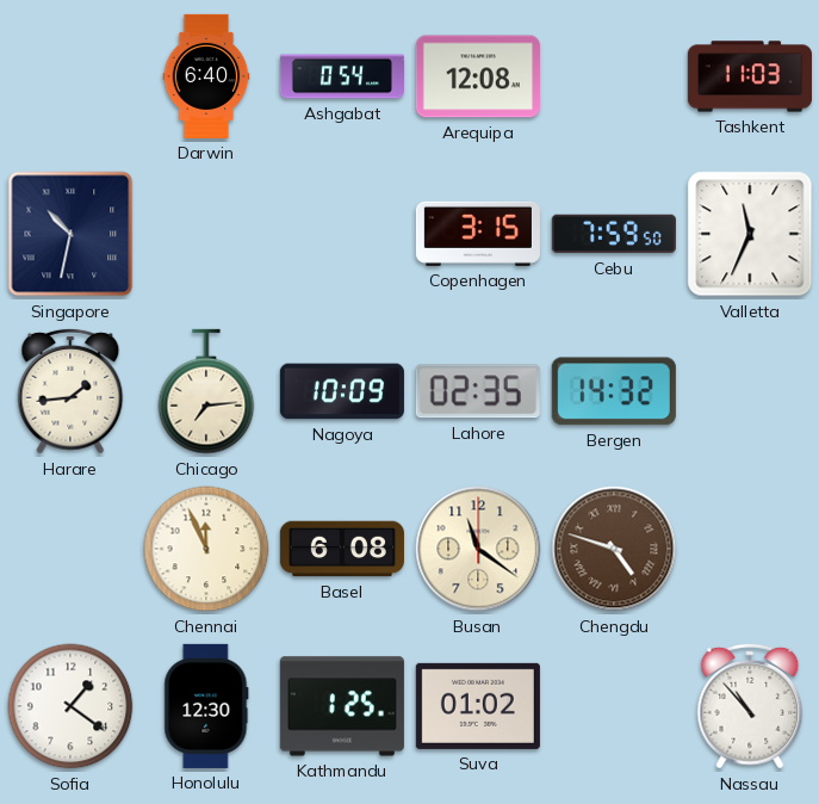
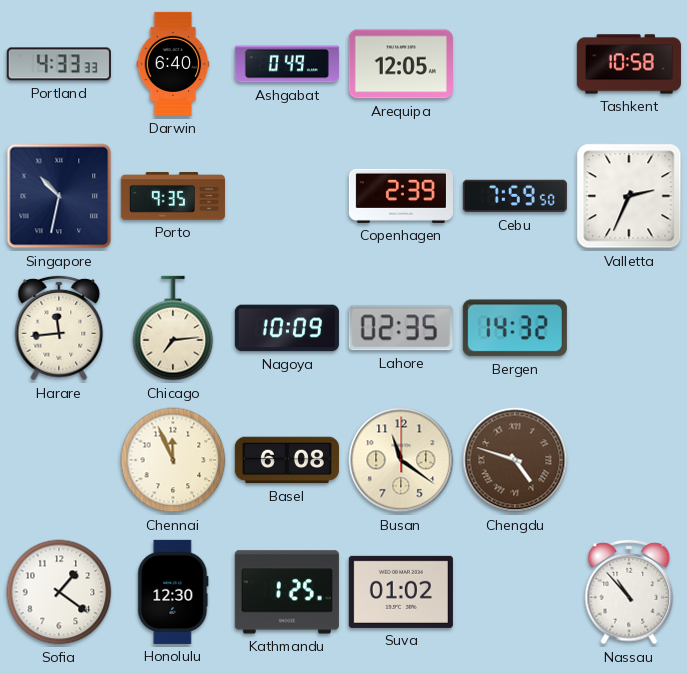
Portland: none -> 4:33
Ashgabat: 0:54 -> 0:49
Arequipa: 12:08 -> 12:05
Tashkent: 11:03 -> 10:58
Porto: none -> 9:35
Copenhagen: 3:15 -> 2:39
Valletta: 11:34 -> 2:34
Harare: 1:44 -> 11:44
